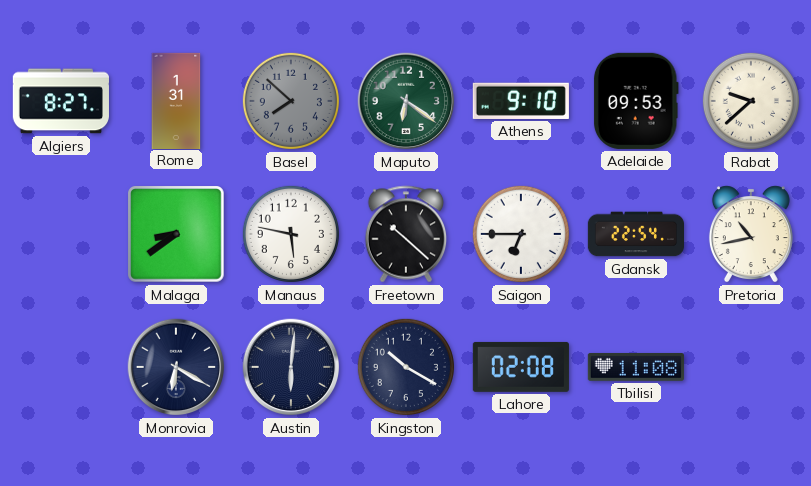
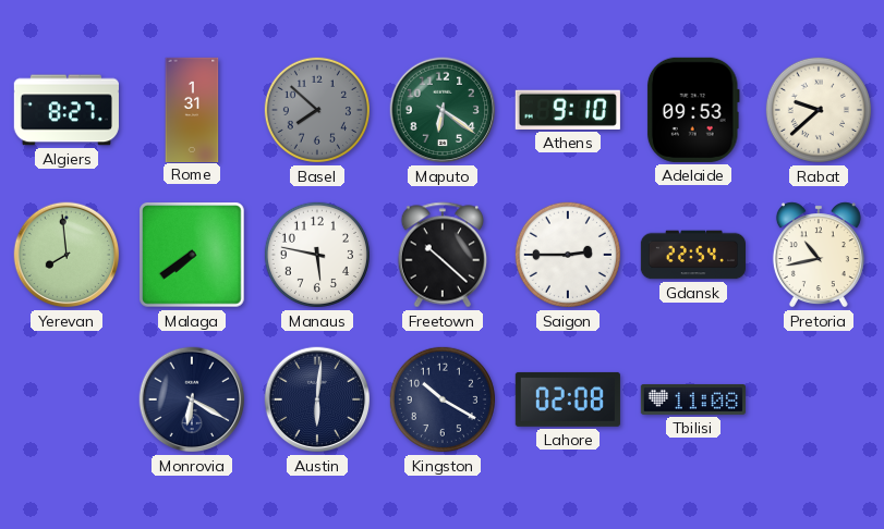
Yerevan: none -> 7:59
Malaga: 8:39 -> 7:39
Saigon: 6:45 -> 2:45
